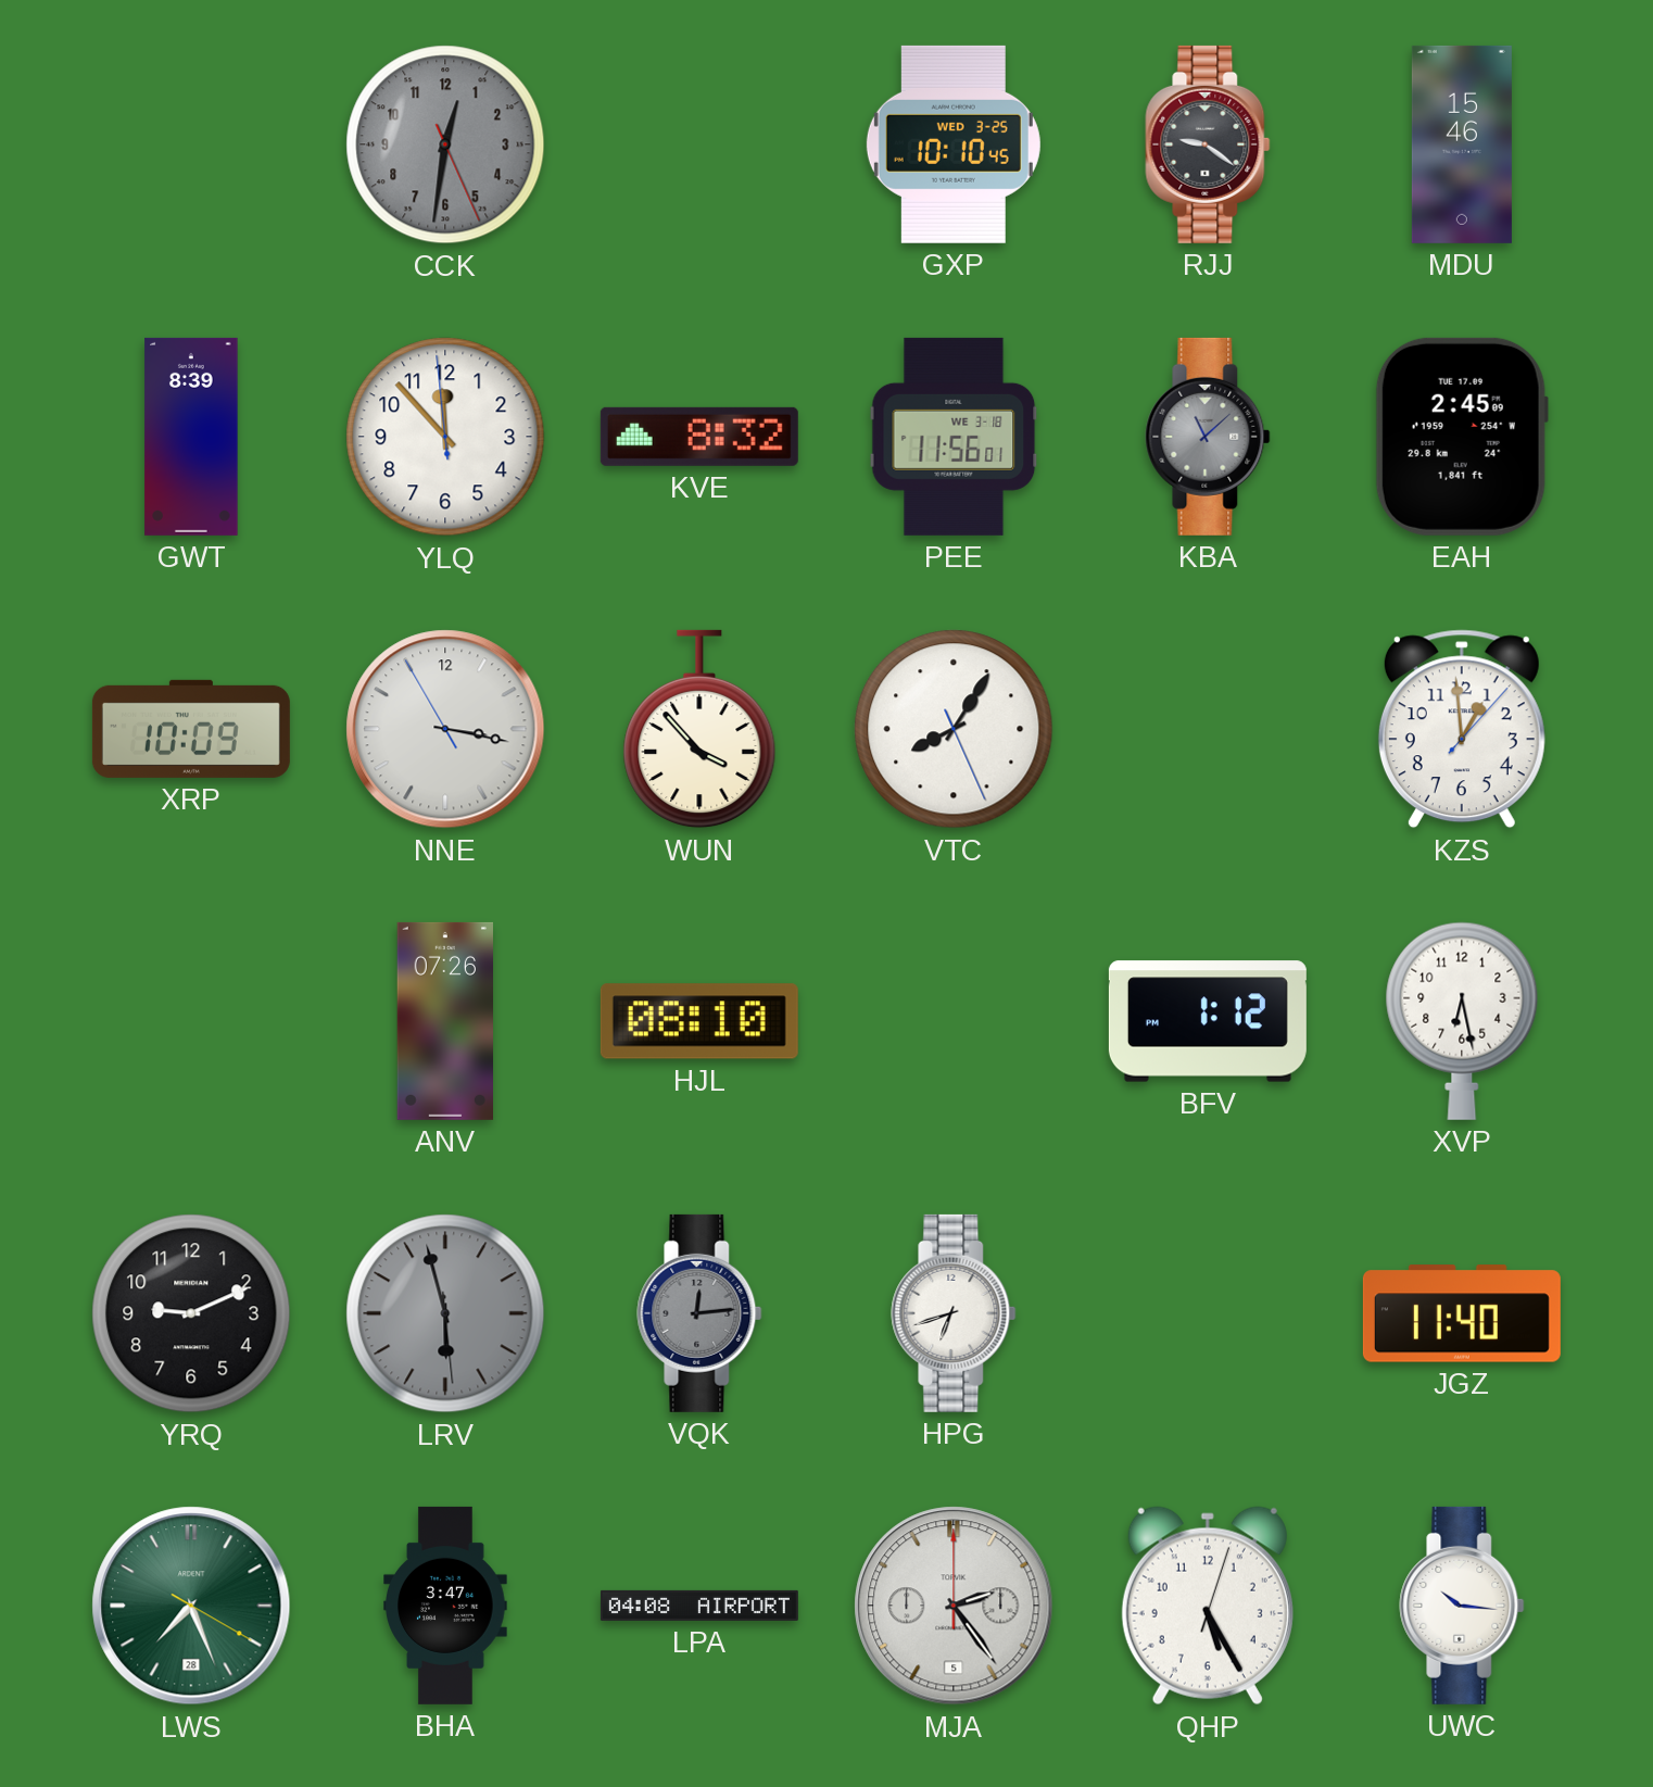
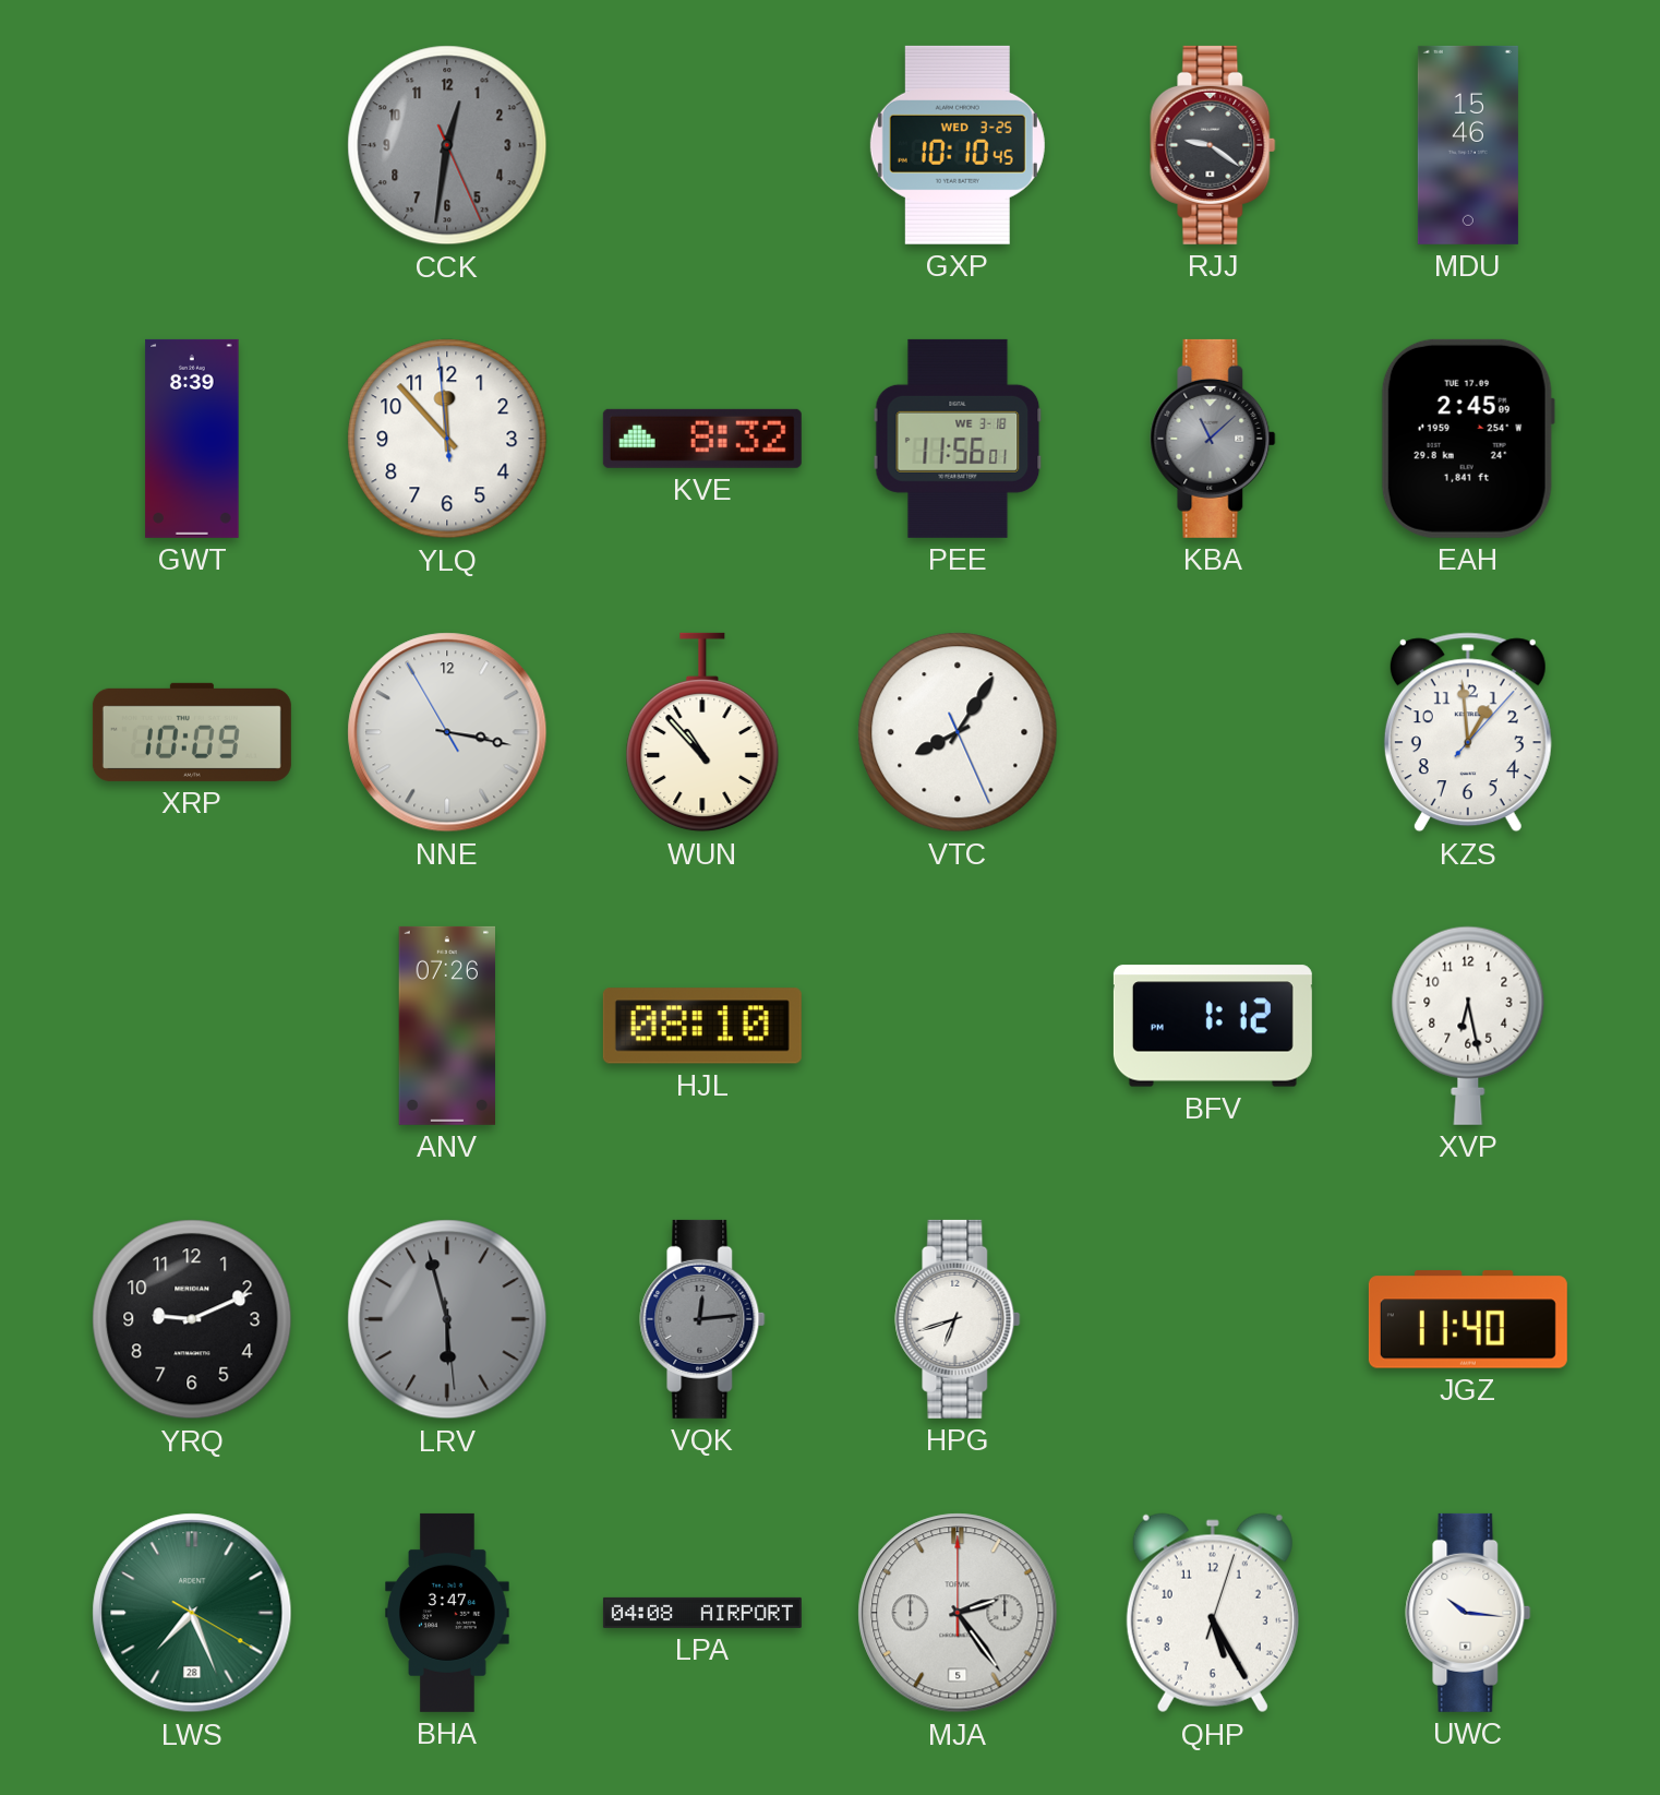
WUN: 3:53 -> 10:53
